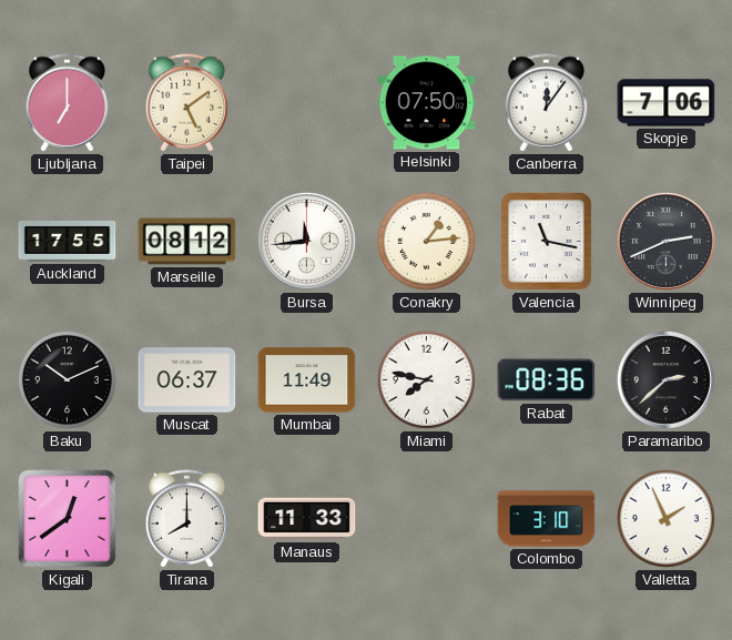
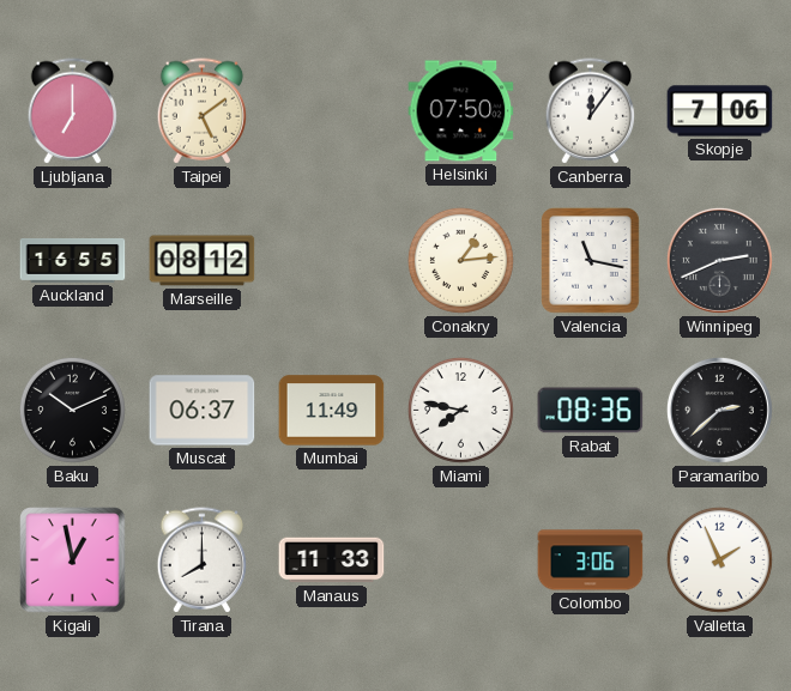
Auckland: 17:55 -> 16:55
Bursa: 11:44 -> none
Kigali: 12:39 -> 12:58
Colombo: 3:10 -> 3:06
